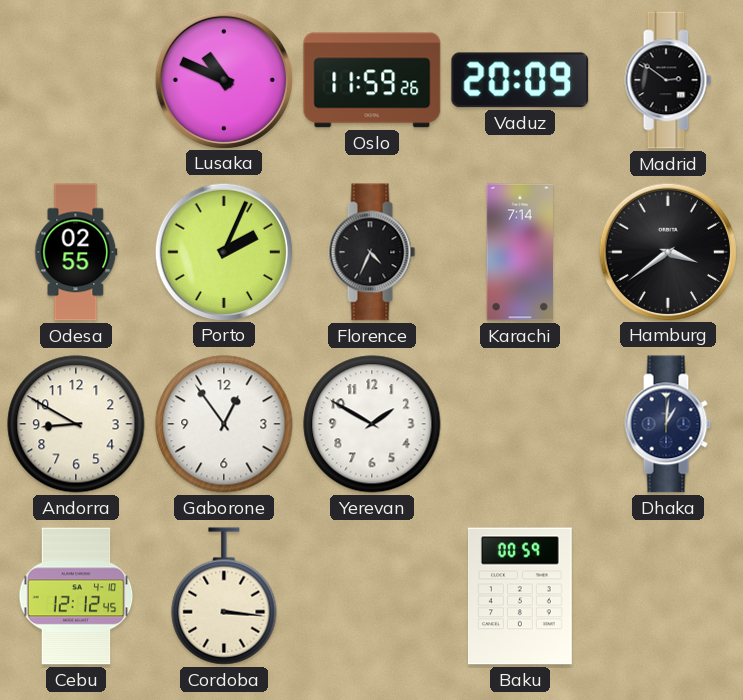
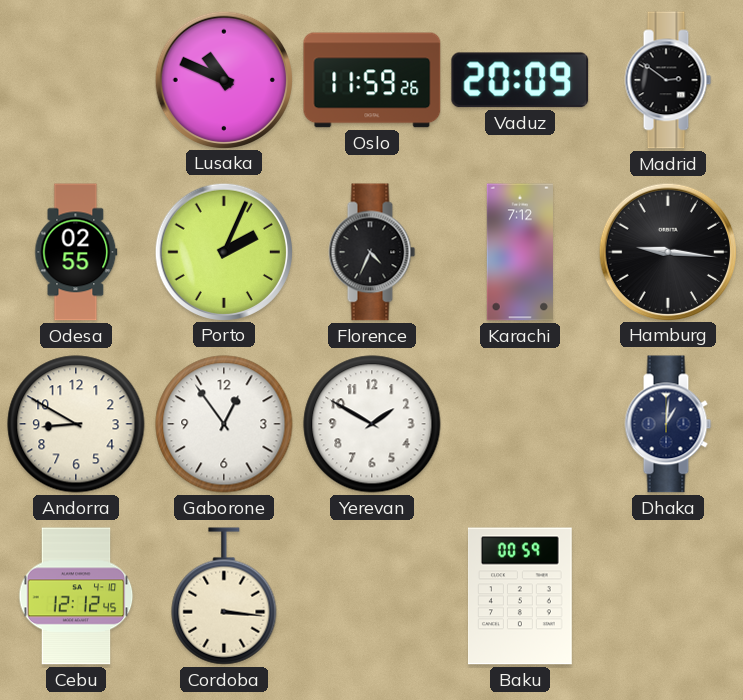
Karachi: 7:14 -> 7:12
Hamburg: 3:39 -> 9:16
